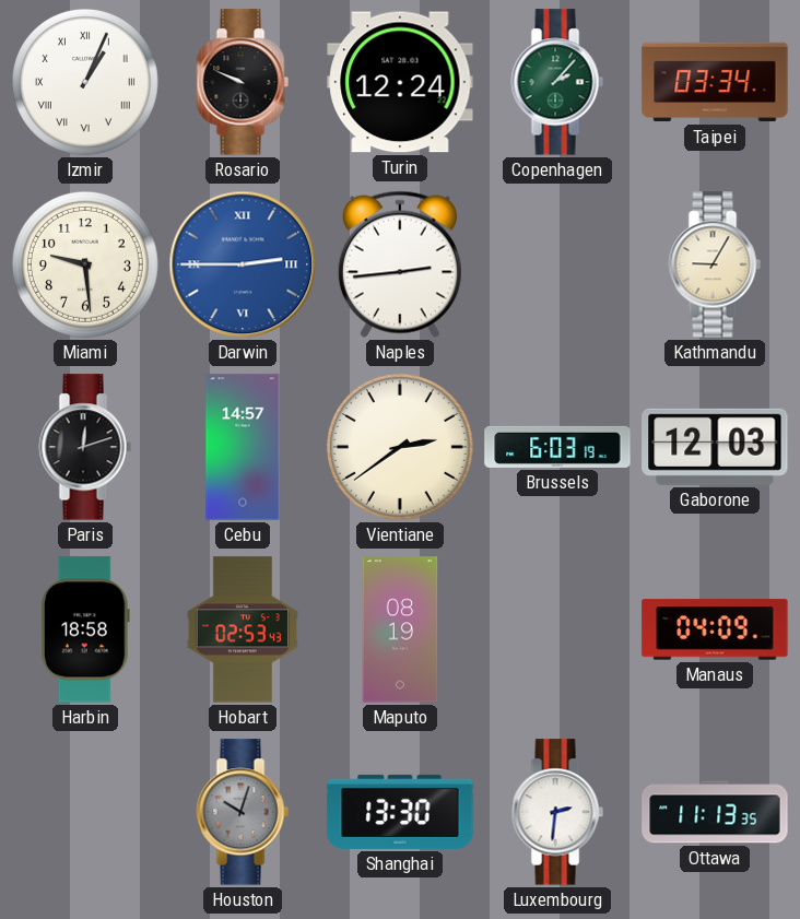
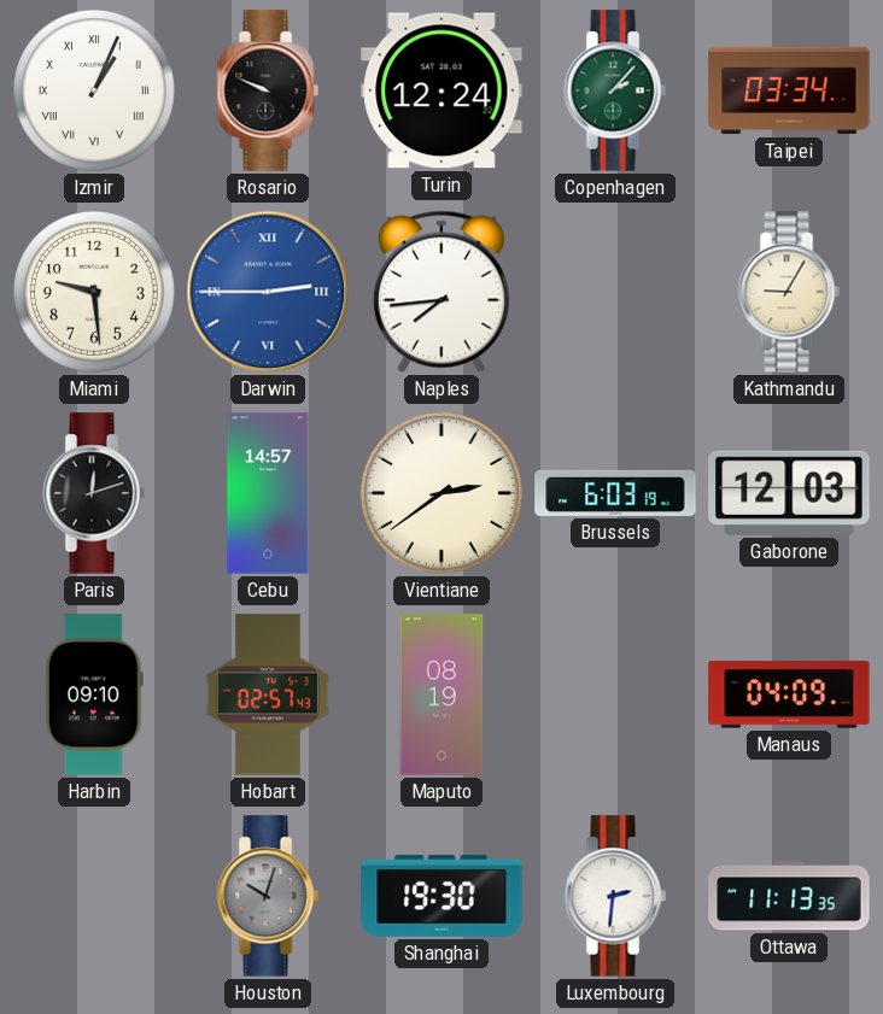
Naples: 2:44 -> 7:44
Harbin: 18:58 -> 09:10
Hobart: 02:53 -> 02:57
Shanghai: 13:30 -> 19:30
